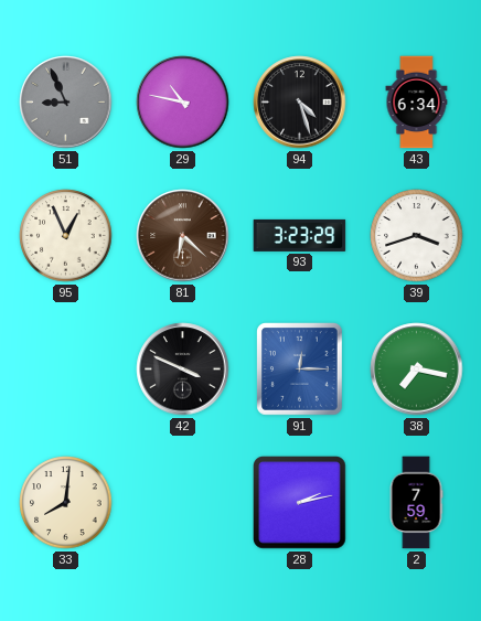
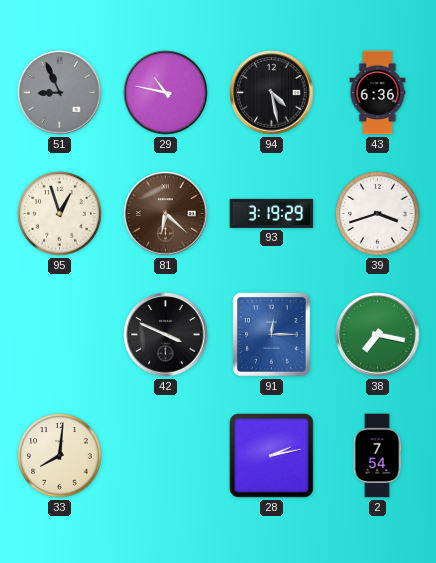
94: 4:27 -> 4:28
43: 6:34 -> 6:36
95: 12:56 -> 12:57
93: 3:23 -> 3:19
2: 7:59 -> 7:54
